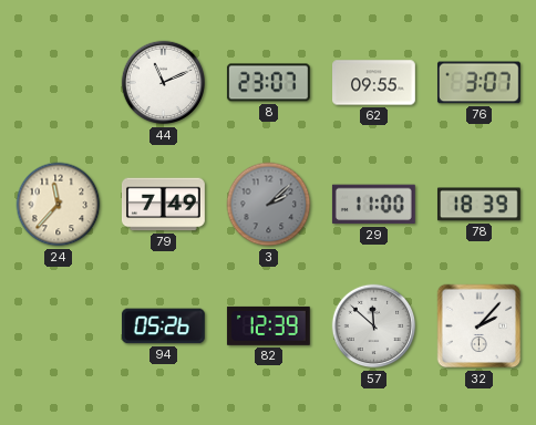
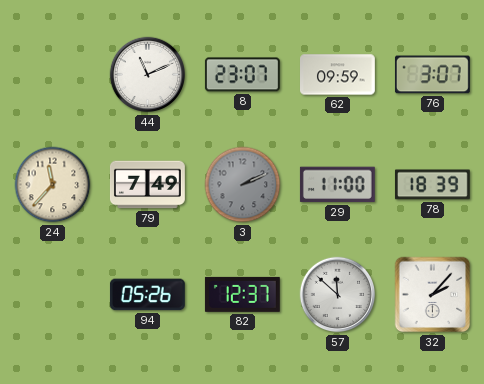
62: 09:55 -> 09:59
3: 2:08 -> 2:11
82: 12:39 -> 12:37
